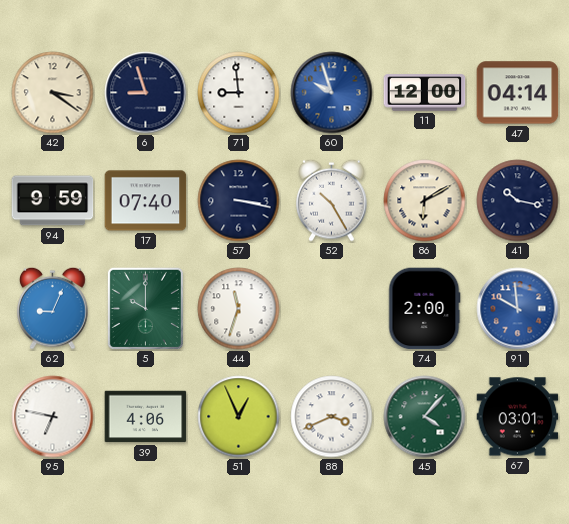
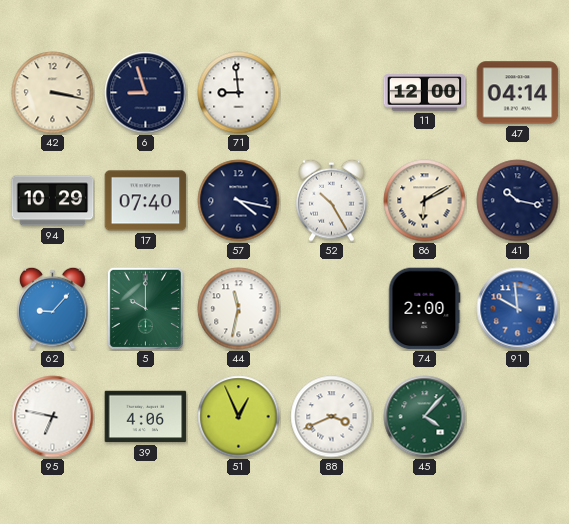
42: 3:21 -> 3:17
60: 9:57 -> none
94: 9:59 -> 10:29
57: 3:17 -> 4:17
62: 9:04 -> 9:07
44: 11:33 -> 11:32
67: 03:01 -> none
